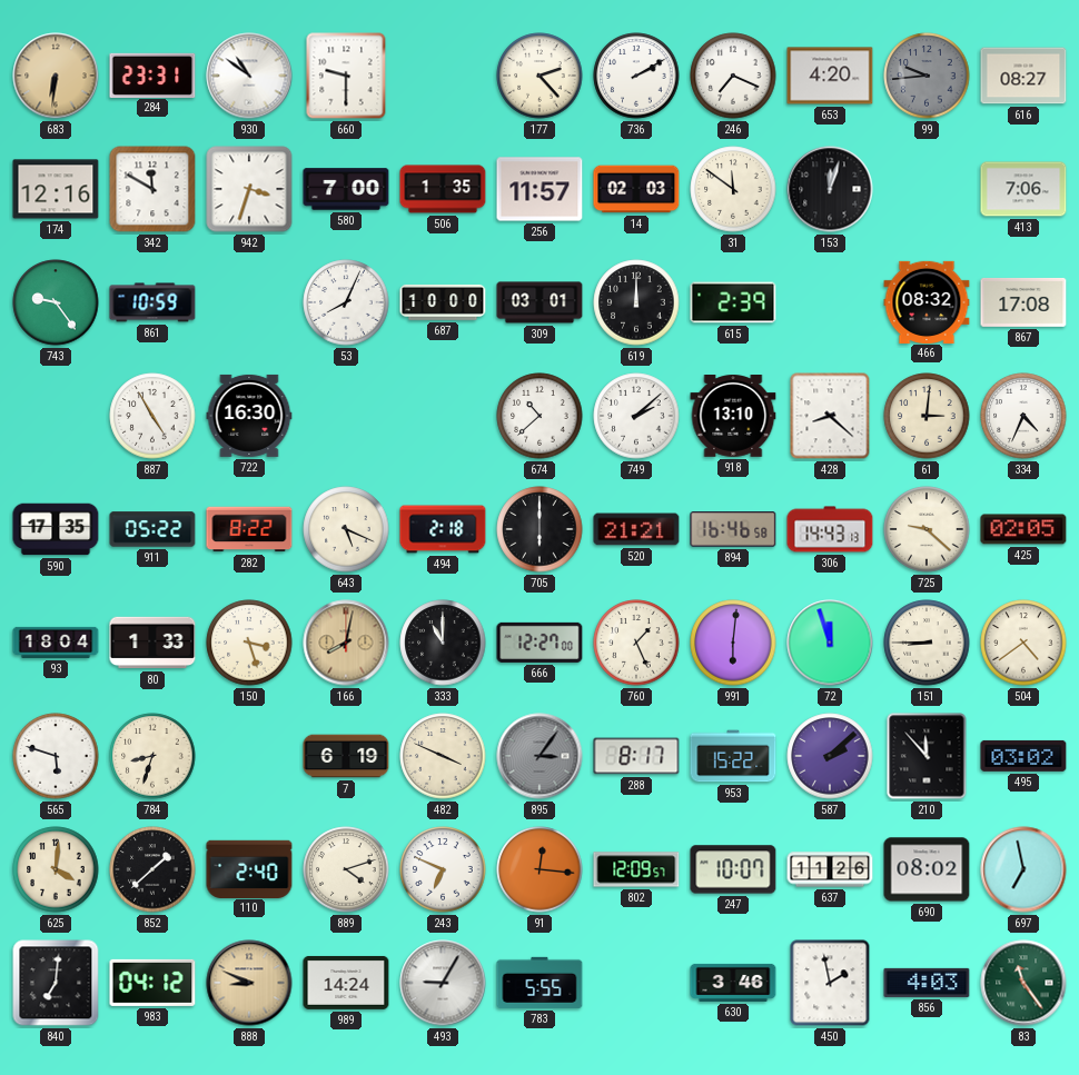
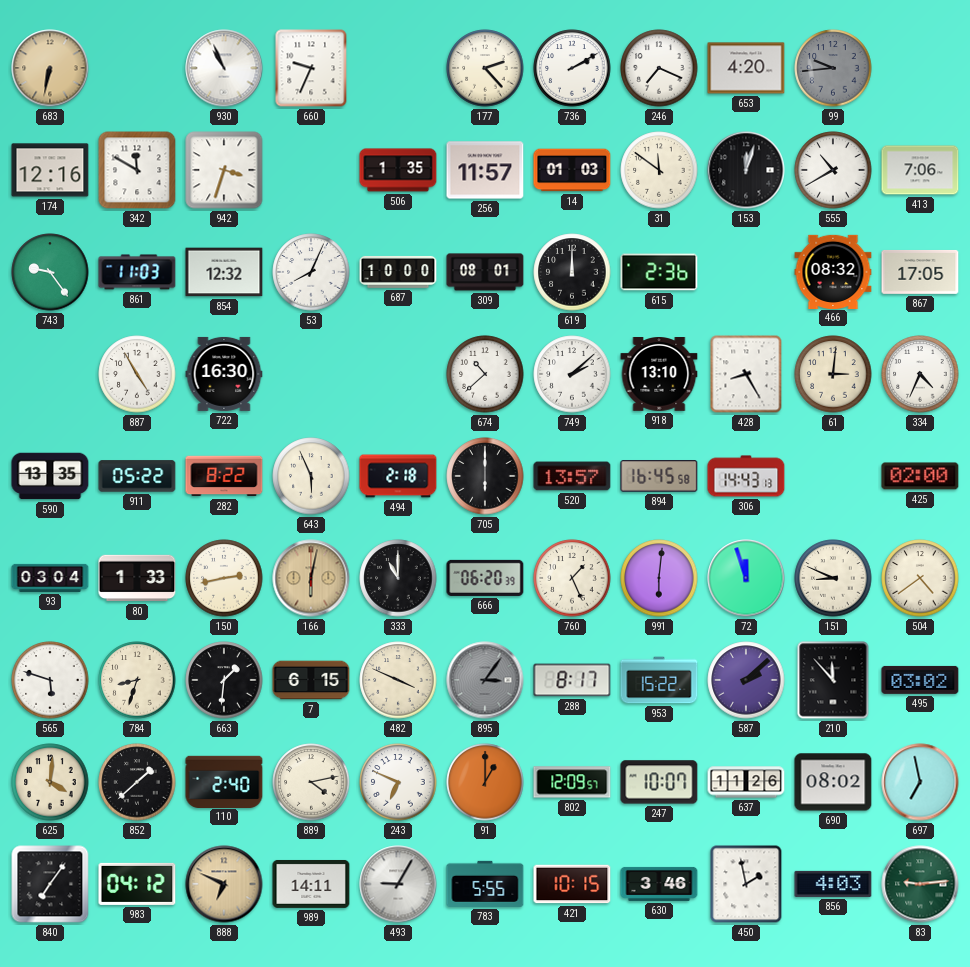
683: 6:31 -> 6:32
284: 23:31 -> none
930: 10:51 -> 10:56
660: 9:30 -> 9:34
616: 08:27 -> none
580: 7:00 -> none
14: 02:03 -> 01:03
555: none -> 10:40
861: 10:59 -> 11:03
854: none -> 12:32
309: 03:01 -> 08:01
615: 2:39 -> 2:36
867: 17:08 -> 17:05
428: 8:22 -> 8:25
590: 17:35 -> 13:35
643: 5:19 -> 5:56
520: 21:21 -> 13:57
894: 16:46 -> 16:45
725: 9:22 -> none
425: 02:05 -> 02:00
93: 18:04 -> 03:04
150: 3:27 -> 2:43
166: 8:02 -> 6:02
666: 12:27 -> 06:20
151: 8:45 -> 8:49
663: none -> 1:31
7: 6:19 -> 6:15
889: 4:12 -> 4:13
91: 12:16 -> 1:00
840: 7:01 -> 7:06
888: 8:49 -> 6:49
989: 14:24 -> 14:11
421: none -> 10:15
83: 11:24 -> 9:14
